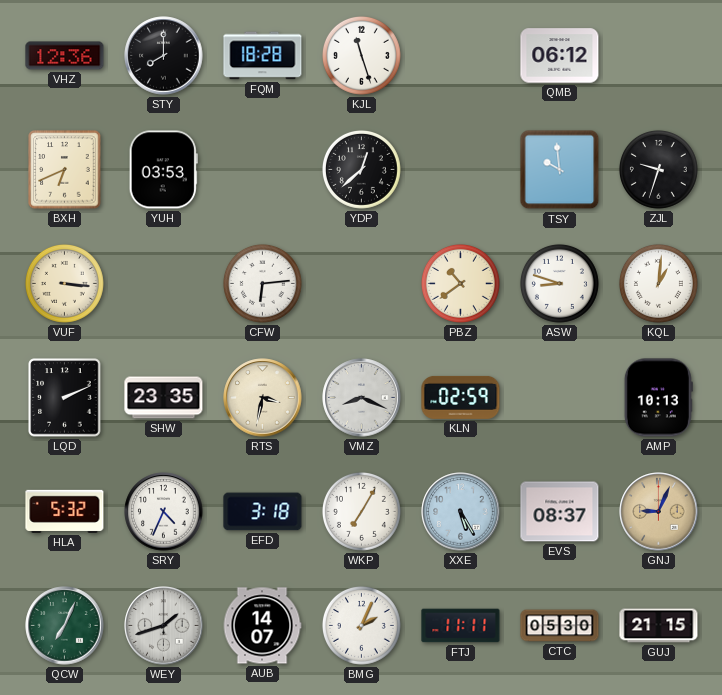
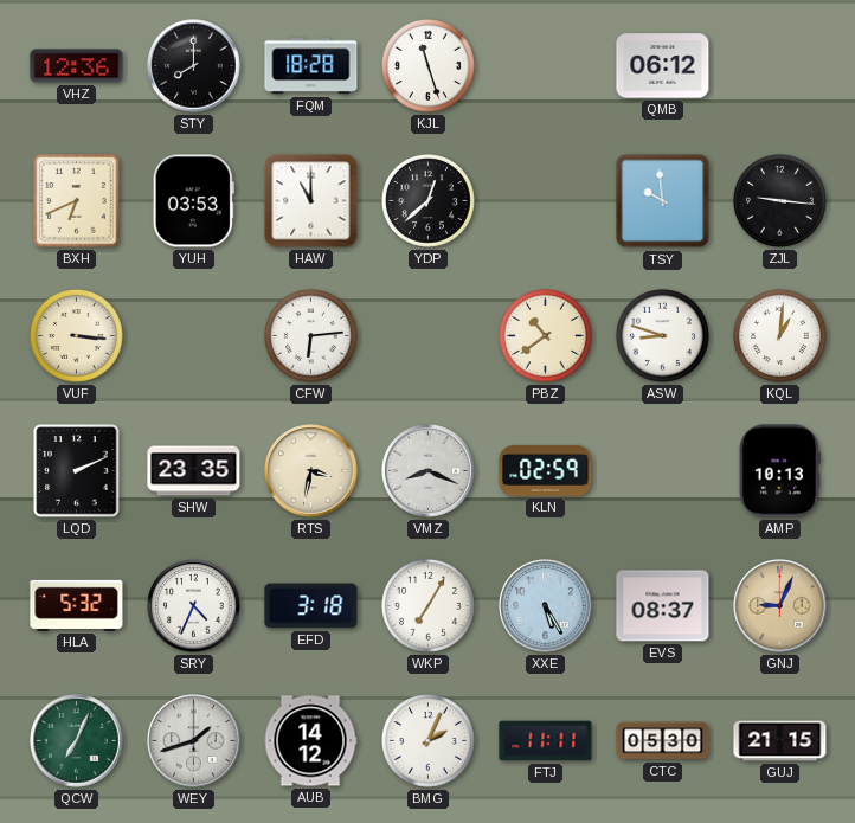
HAW: none -> 11:00
ZJL: 9:33 -> 9:16
AUB: 14:07 -> 14:12
